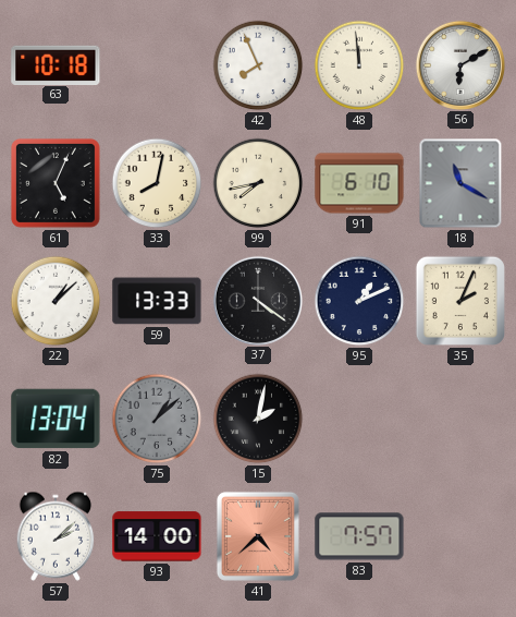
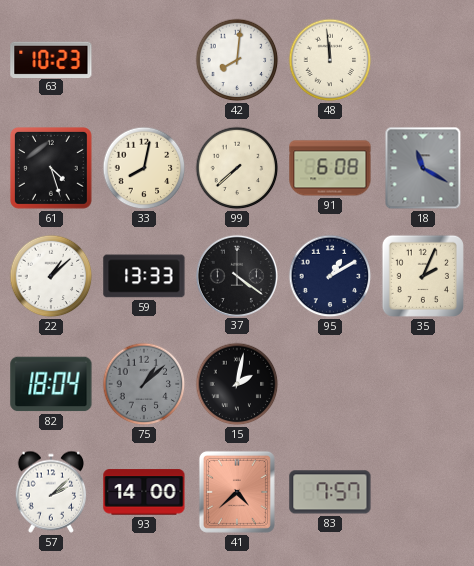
63: 10:18 -> 10:23
42: 7:56 -> 8:01
56: 6:10 -> none
61: 5:04 -> 4:27
99: 7:43 -> 7:38
91: 6:10 -> 6:08
95: 1:11 -> 1:10
82: 13:04 -> 18:04
